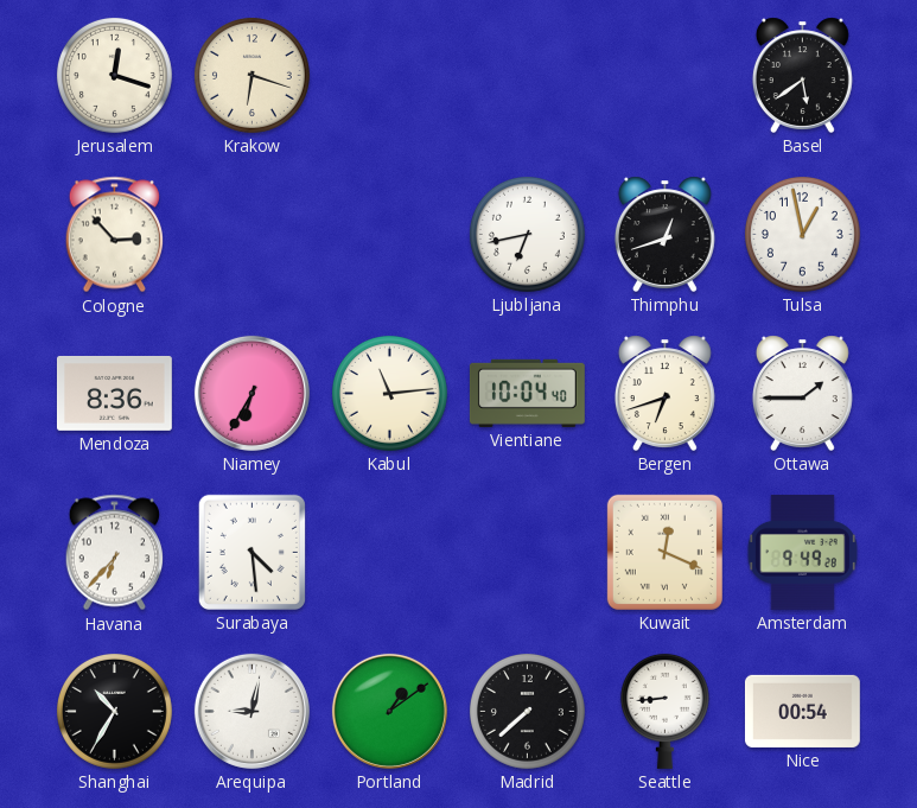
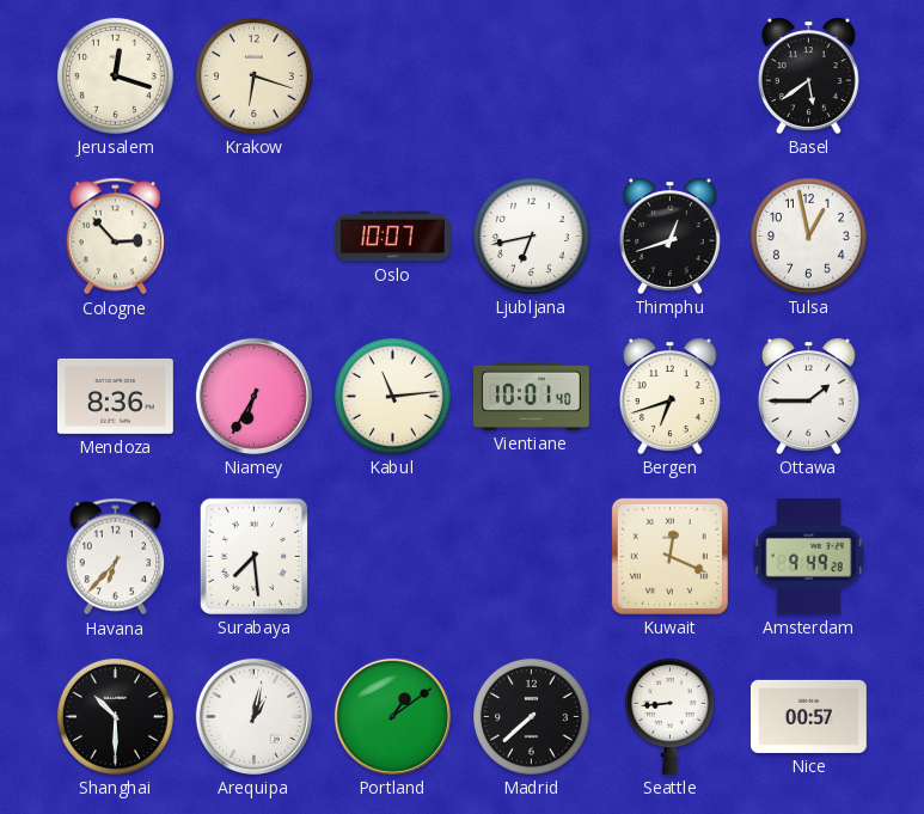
Oslo: none -> 10:07
Vientiane: 10:04 -> 10:01
Surabaya: 4:29 -> 7:29
Shanghai: 10:35 -> 10:30
Arequipa: 9:02 -> 1:02
Nice: 00:54 -> 00:57
